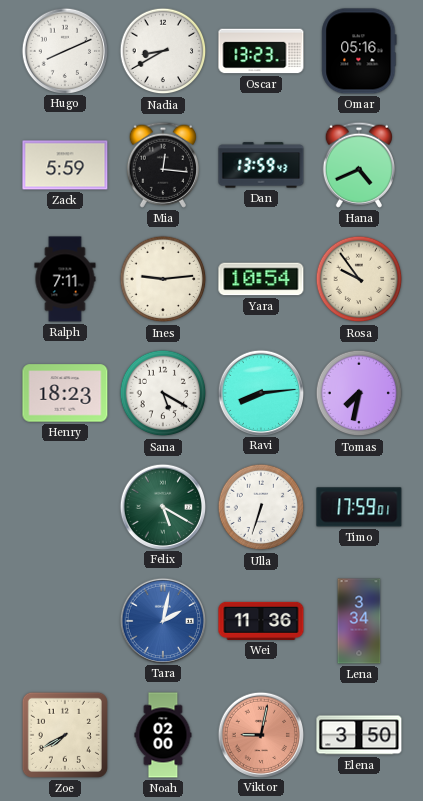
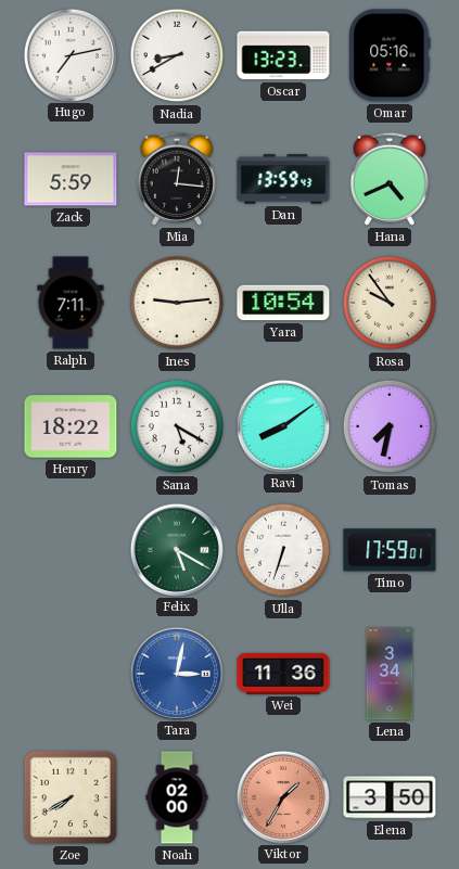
Hugo: 8:11 -> 7:13
Henry: 18:23 -> 18:22
Ravi: 8:14 -> 8:09
Tara: 2:02 -> 3:02
Viktor: 9:02 -> 1:35
